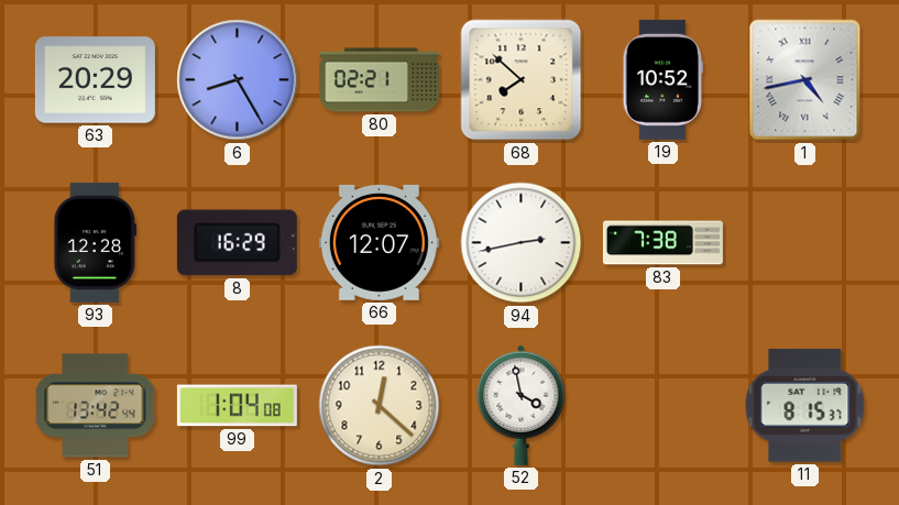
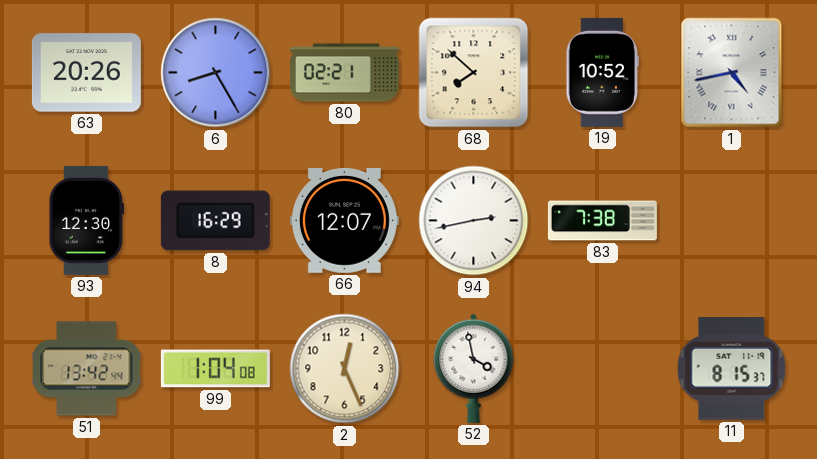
63: 20:29 -> 20:26
93: 12:28 -> 12:30
2: 12:22 -> 12:26
